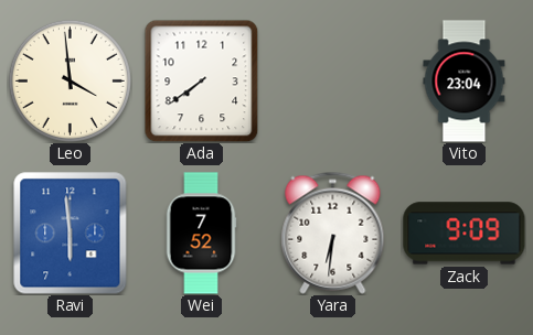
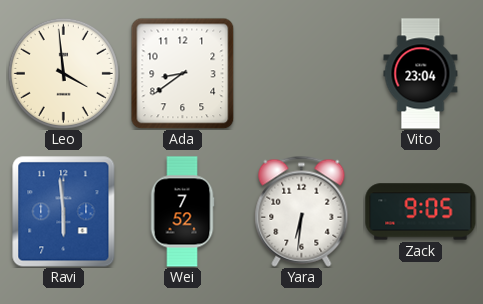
Ada: 7:39 -> 8:39
Zack: 9:09 -> 9:05
